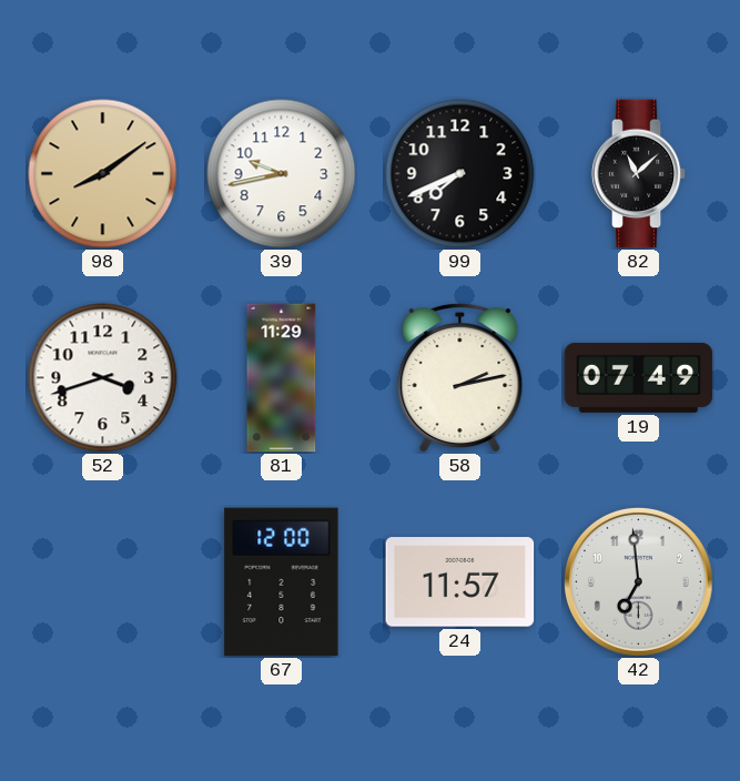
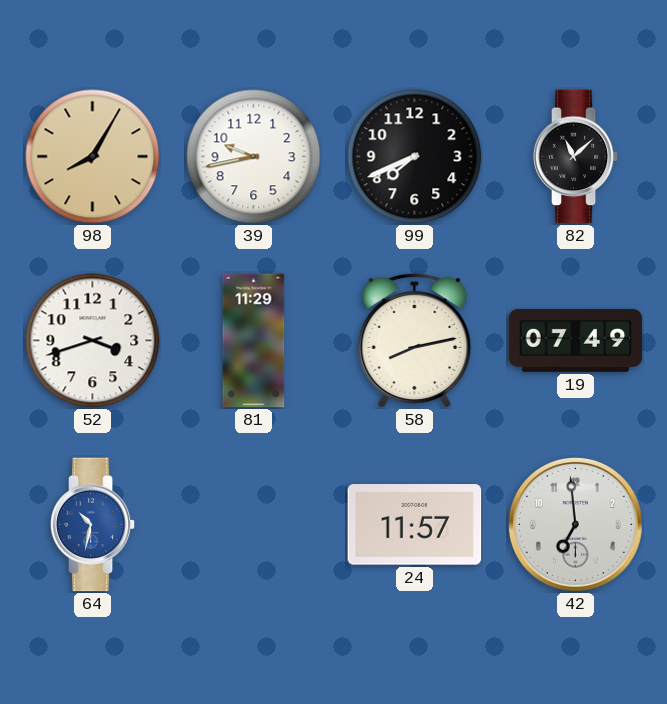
98: 8:09 -> 8:05
58: 2:13 -> 8:13
64: none -> 10:32
67: 12:00 -> none
